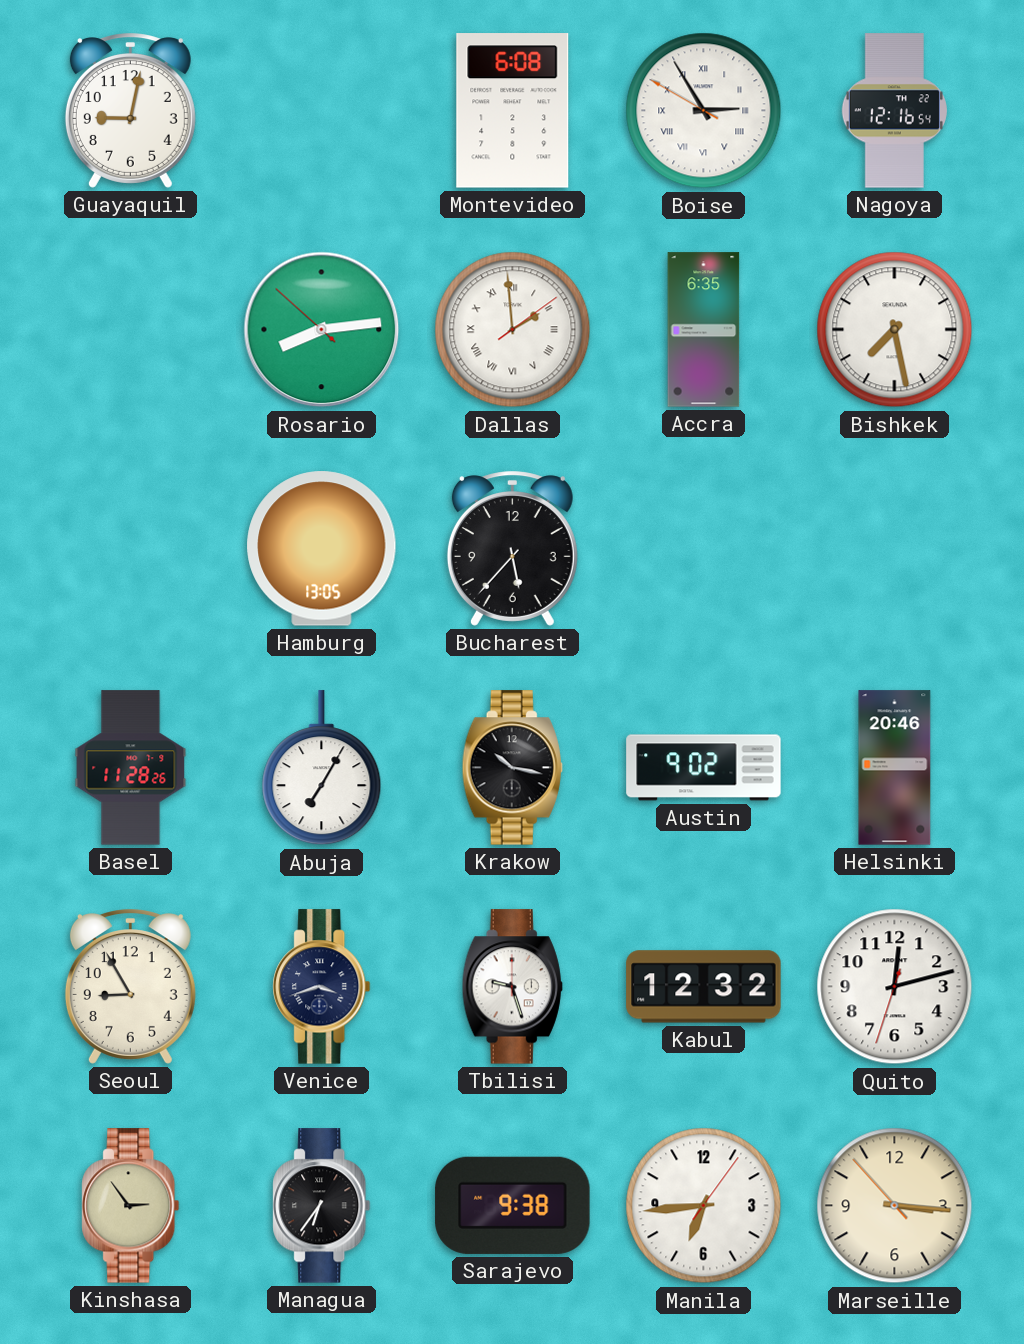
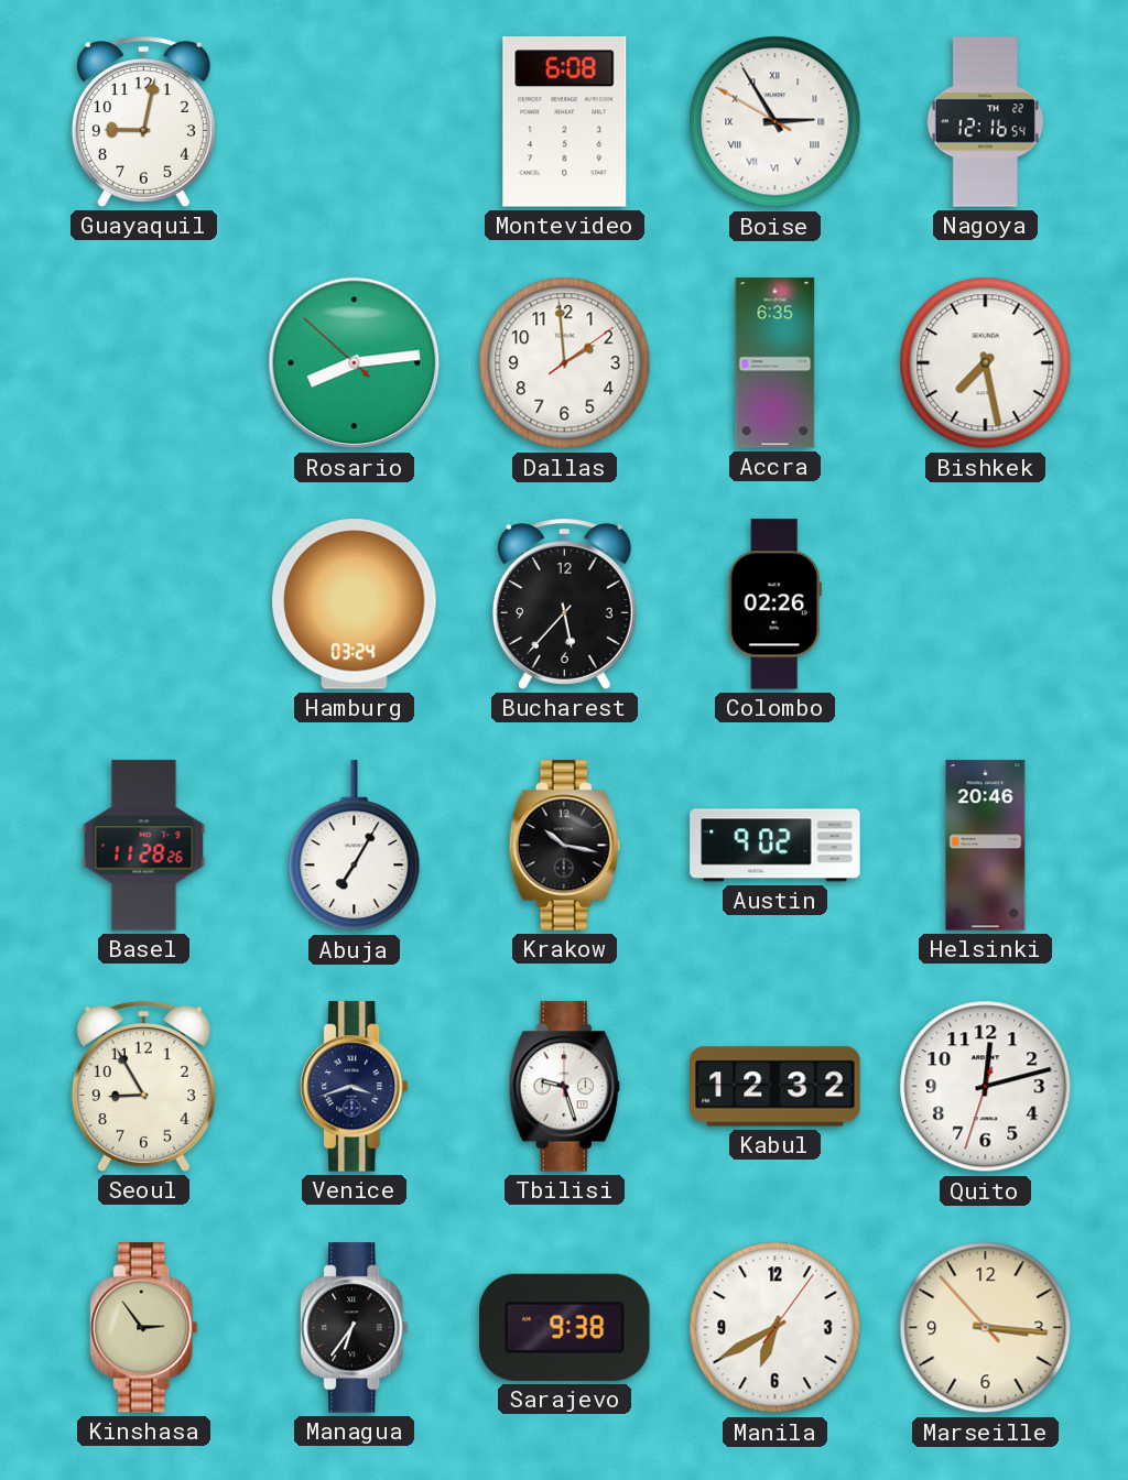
Dallas numerals: Roman -> Arabic
Hamburg: 13:05 -> 03:24
Colombo: none -> 02:26
Manila: 6:44 -> 6:40
